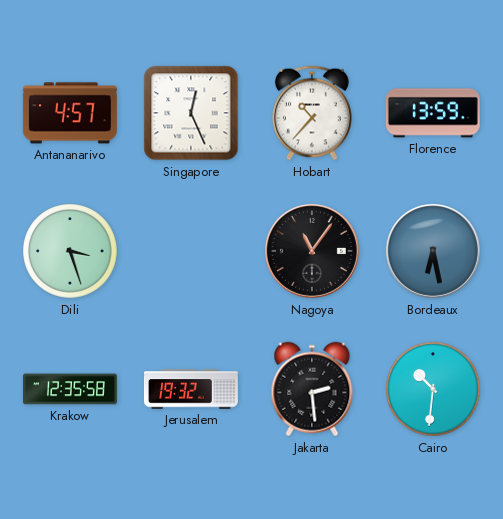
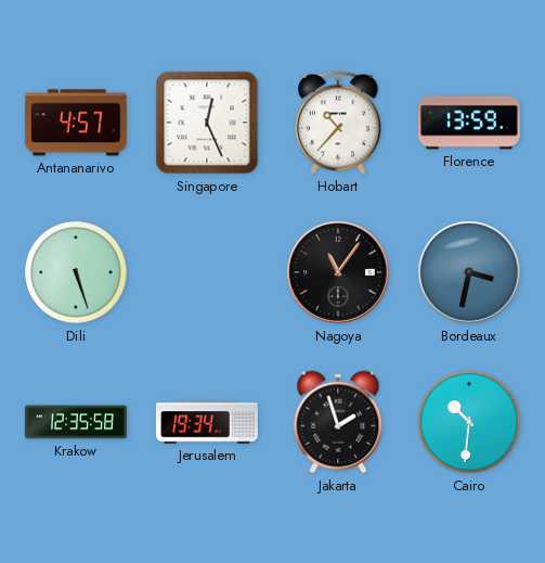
Dili: 3:27 -> 5:27
Bordeaux: 6:28 -> 3:32
Jerusalem: 19:32 -> 19:34
Jakarta: 2:29 -> 1:57
